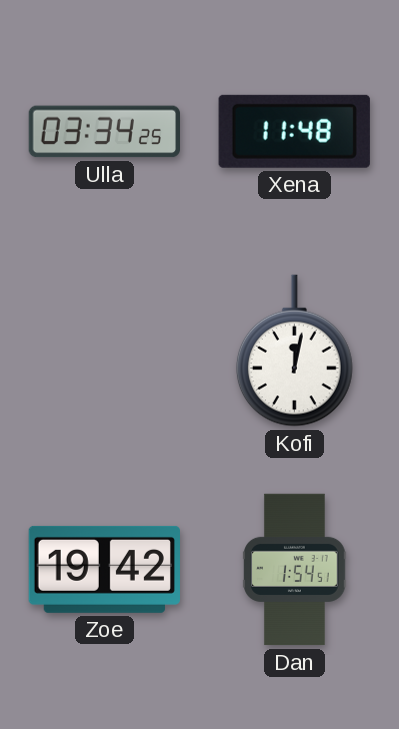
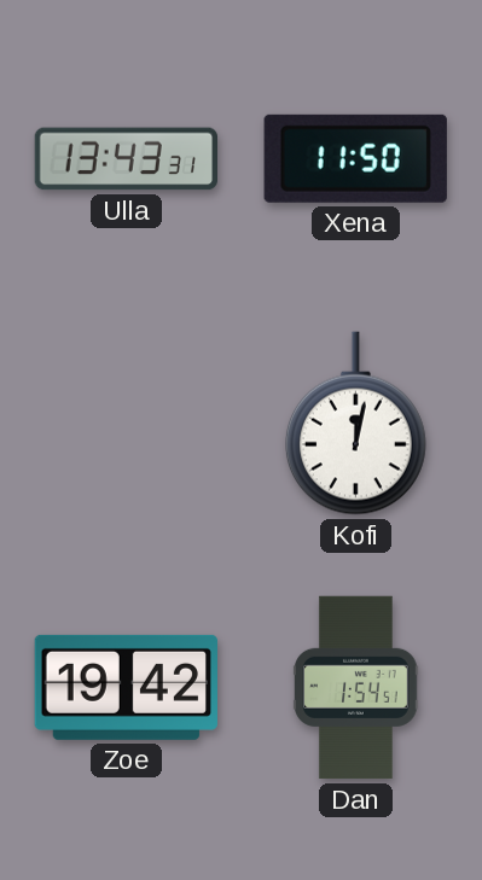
Ulla: 03:34 -> 13:43
Xena: 11:48 -> 11:50
